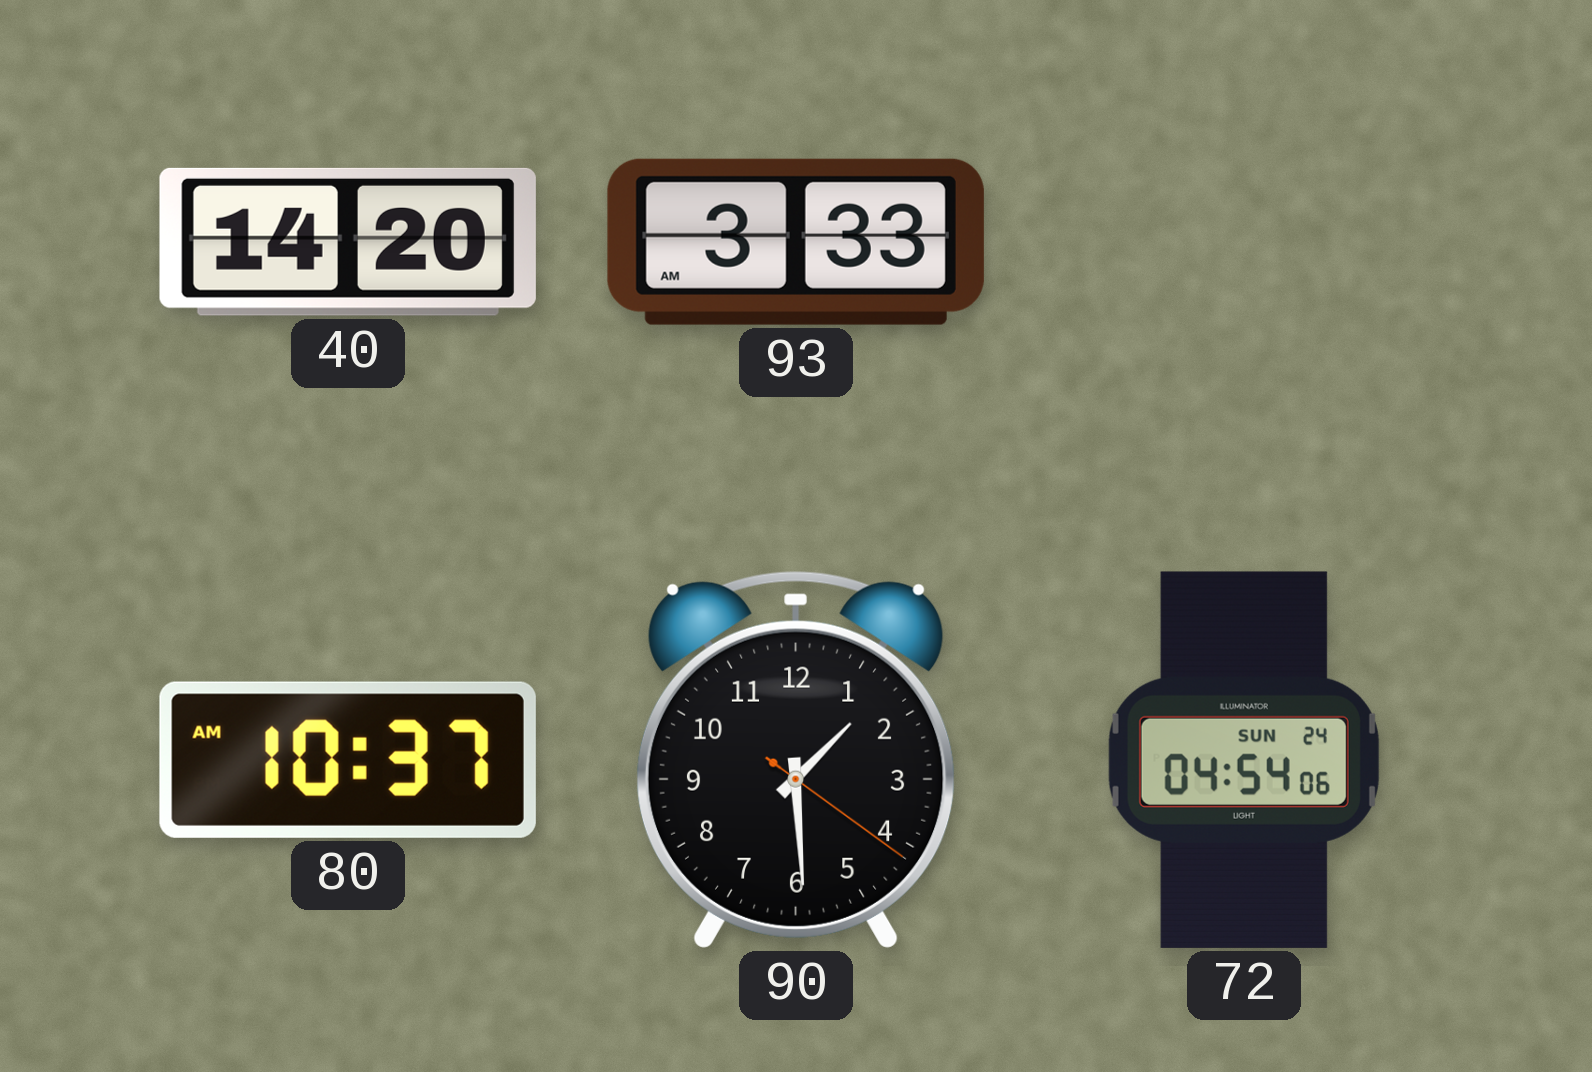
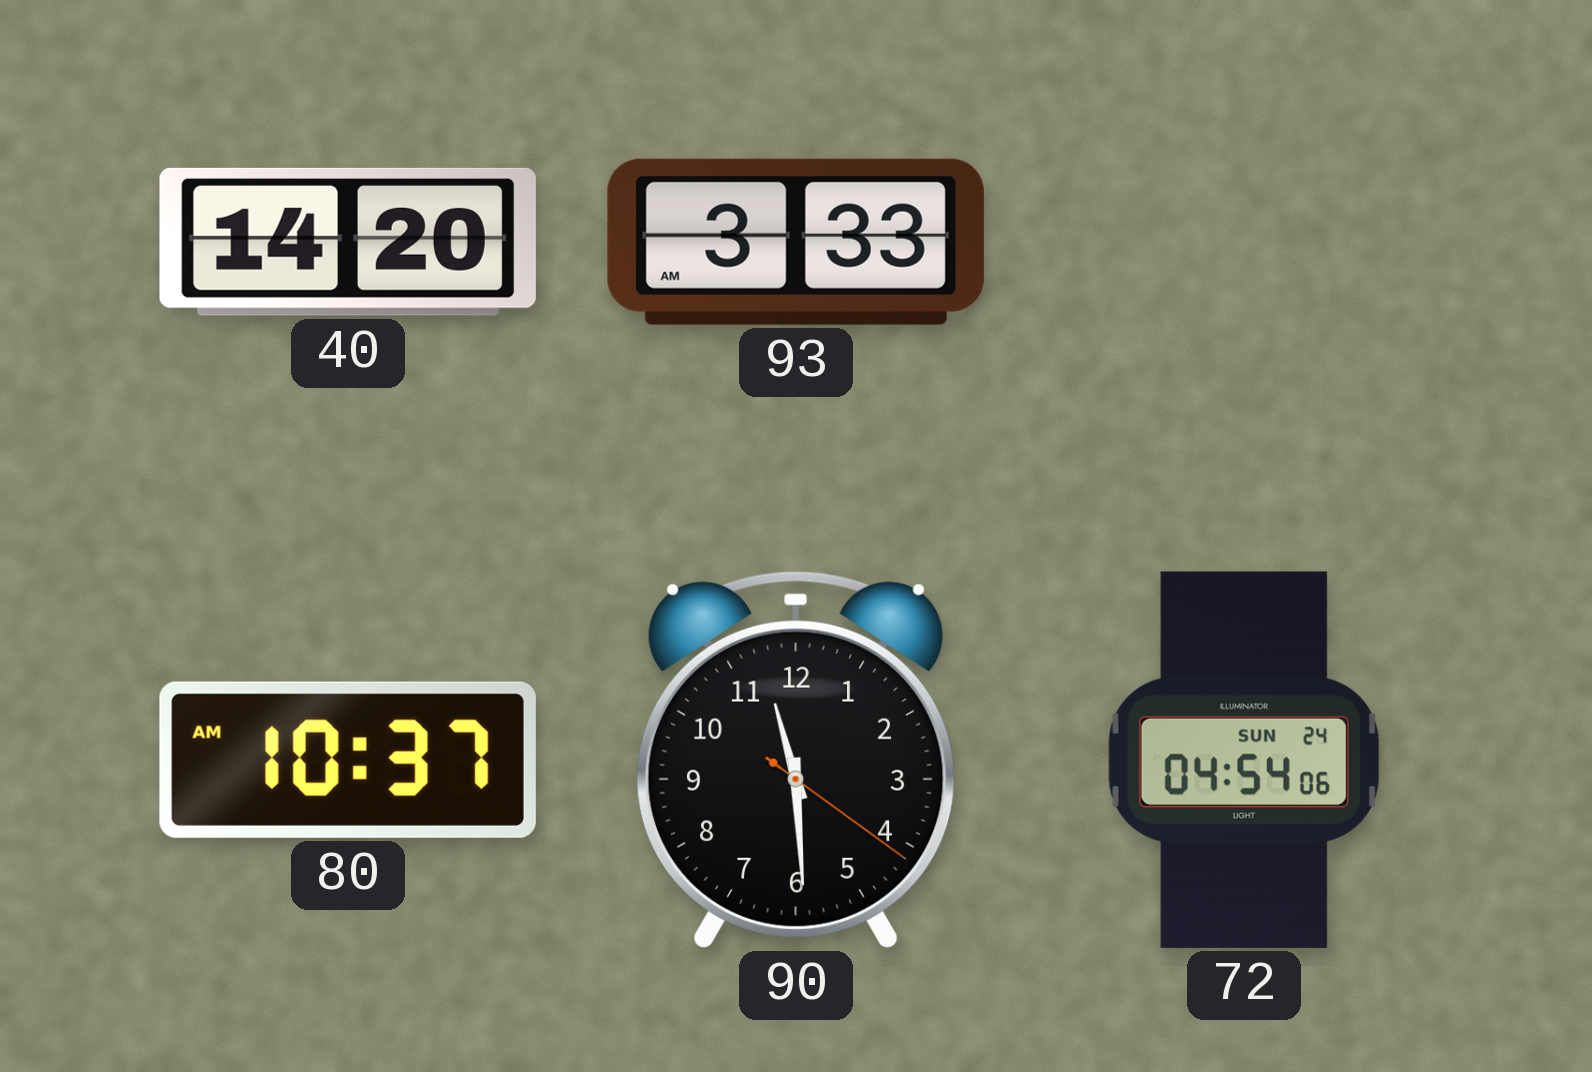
90: 1:29 -> 11:29
